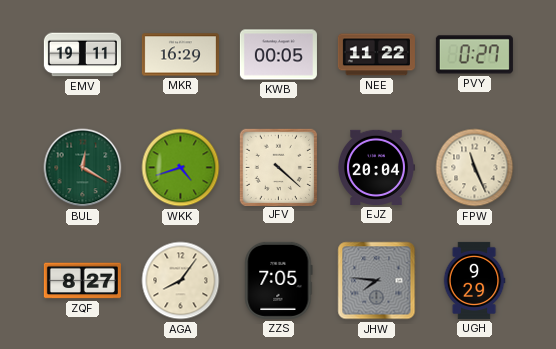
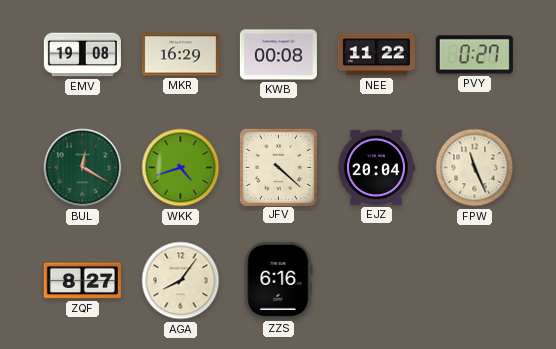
EMV: 19:11 -> 19:08
KWB: 00:05 -> 00:08
ZZS: 7:05 -> 6:16
JHW: 7:46 -> none
UGH: 9:29 -> none
